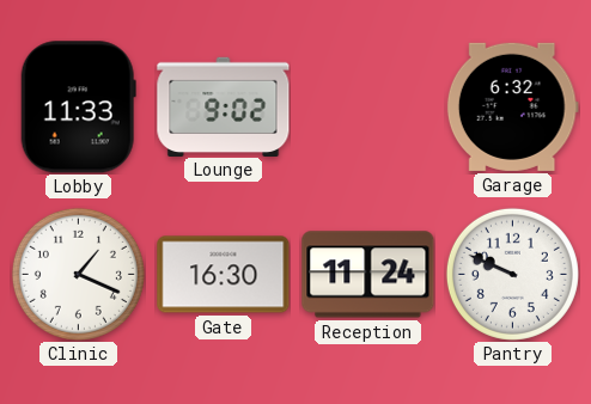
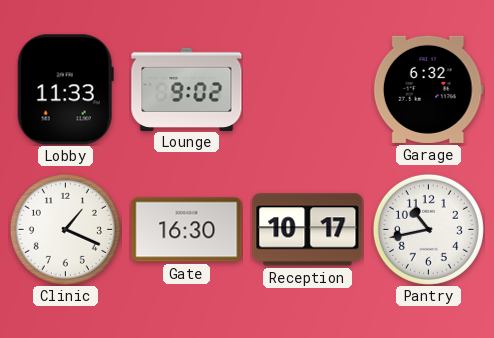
Reception: 11:24 -> 10:17
Pantry: 9:49 -> 10:43
